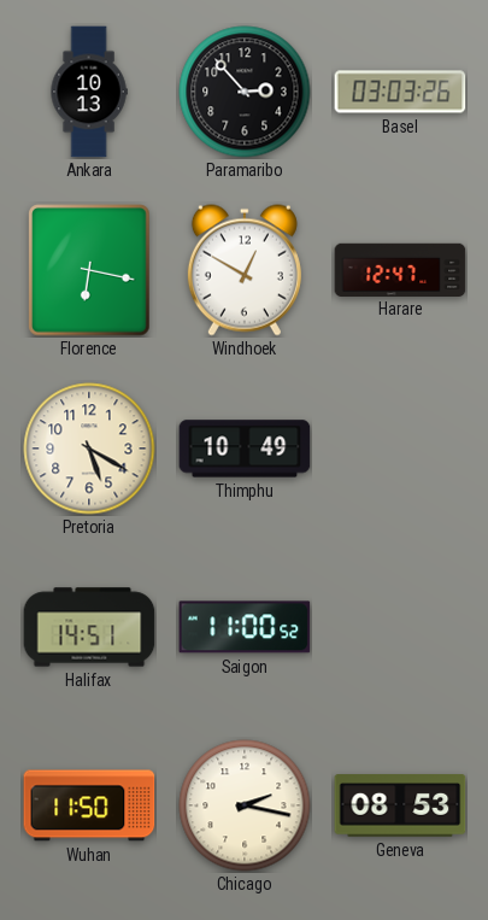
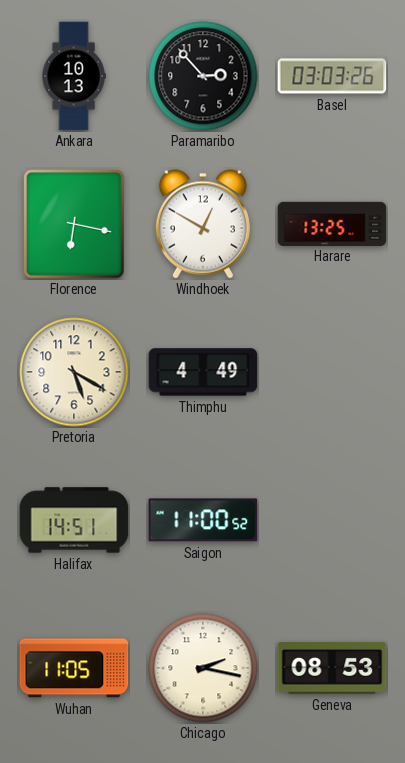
Harare: 12:47 -> 13:25
Thimphu: 10:49 -> 4:49
Wuhan: 11:50 -> 11:05
